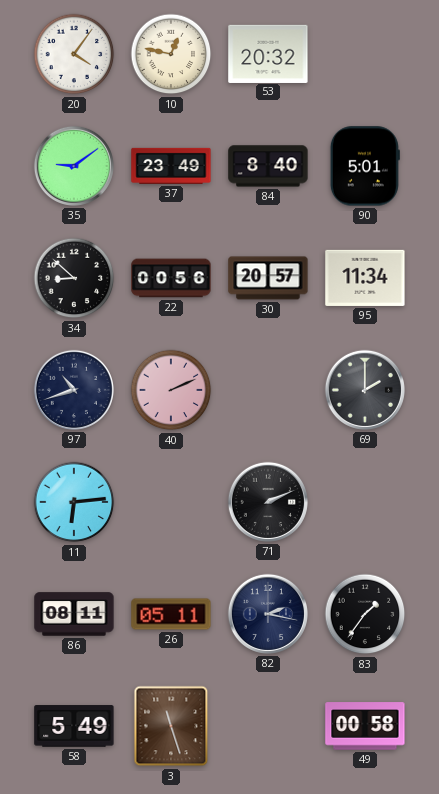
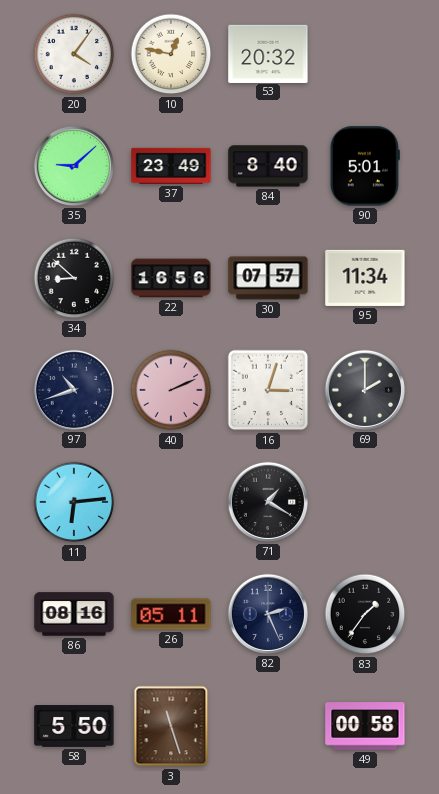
35: 9:09 -> 9:08
22: 00:56 -> 16:56
30: 20:57 -> 07:57
16: none -> 3:03
71: 2:11 -> 1:20
86: 08:11 -> 08:16
82: 2:17 -> 2:26
58: 5:49 -> 5:50
